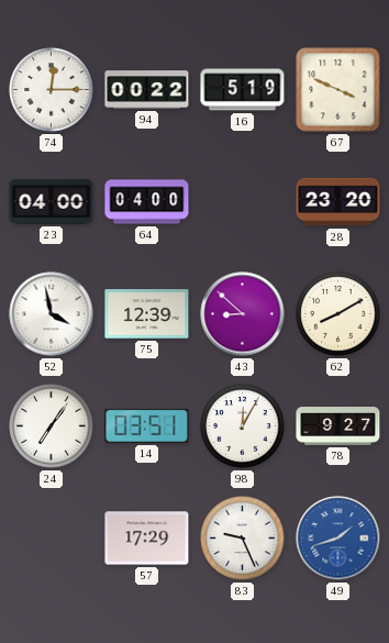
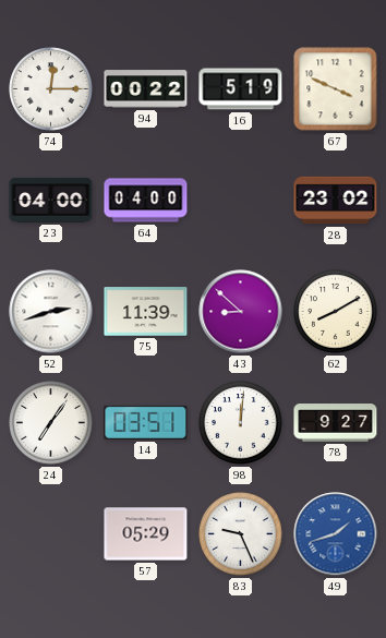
28: 23:20 -> 23:02
52: 3:58 -> 2:42
75: 12:39 -> 11:39
98: 12:05 -> 12:01
57: 17:29 -> 05:29
